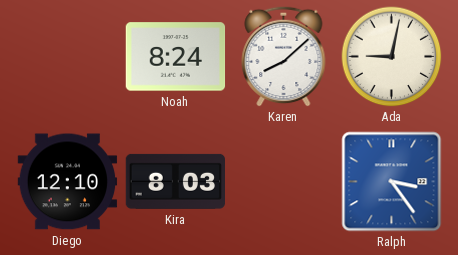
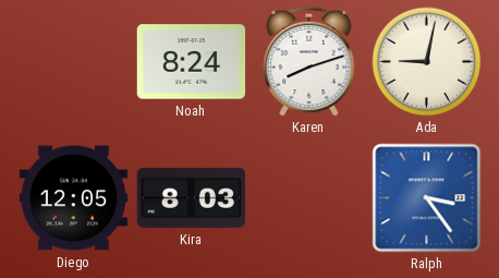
Karen: 8:08 -> 8:12
Diego: 12:10 -> 12:05
